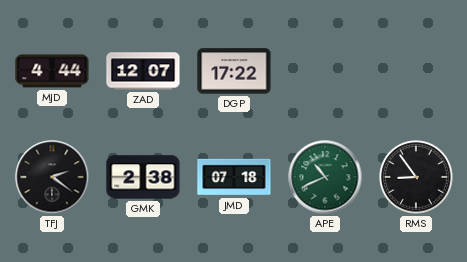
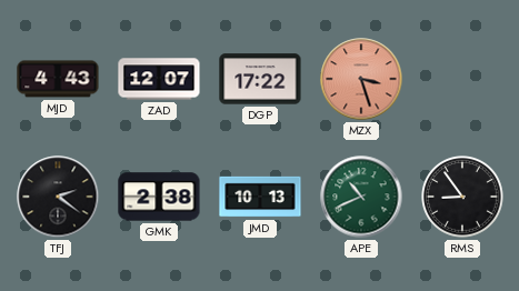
MJD: 4:44 -> 4:43
MZX: none -> 3:27
JMD: 07:18 -> 10:13
